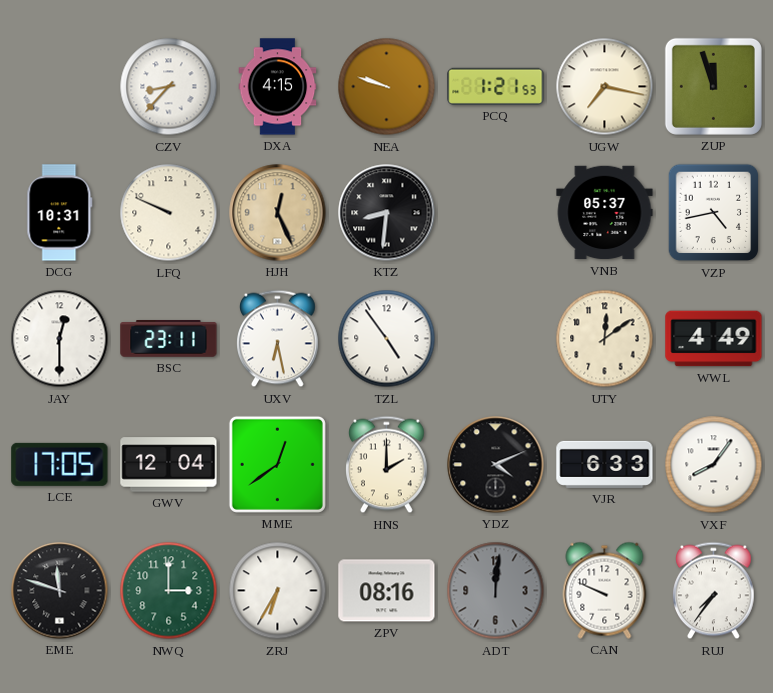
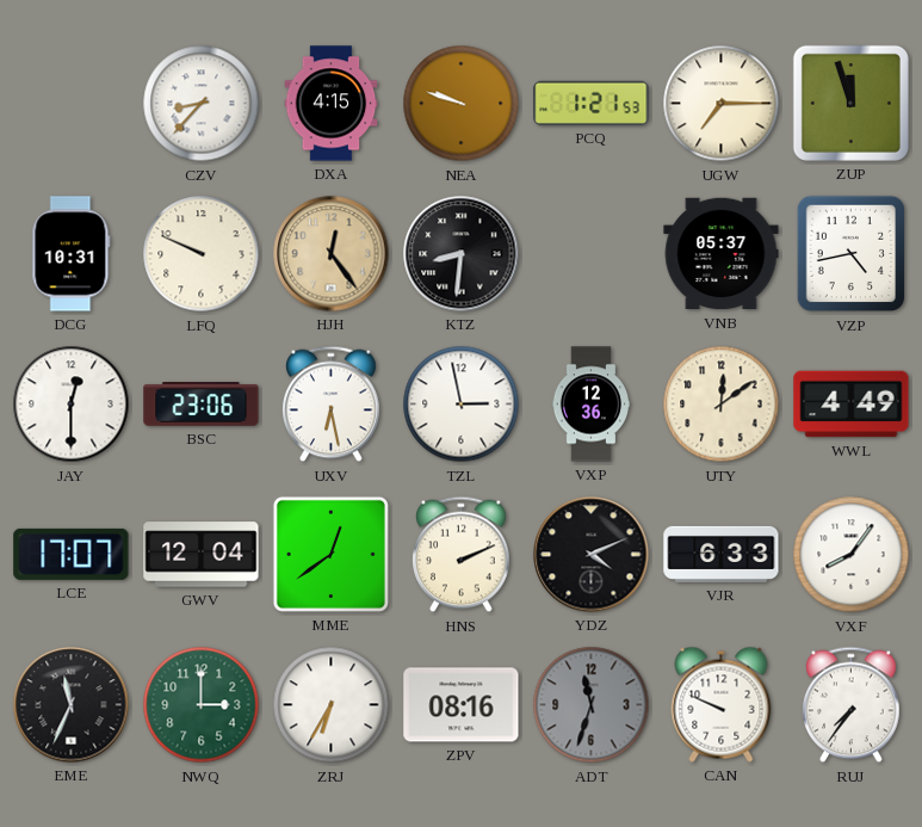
UGW: 7:17 -> 7:15
HJH: 12:26 -> 12:24
BSC: 23:11 -> 23:06
TZL: 4:54 -> 2:58
VXP: none -> 12:36
LCE: 17:05 -> 17:07
HNS: 2:00 -> 2:11
EME: 11:48 -> 11:34
ADT: 12:01 -> 11:33
